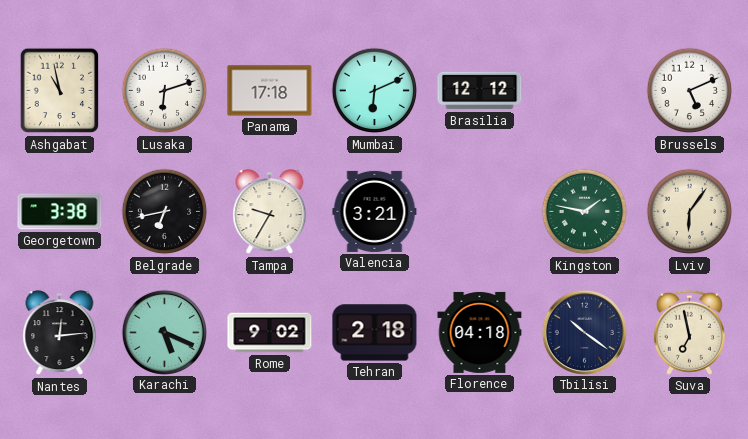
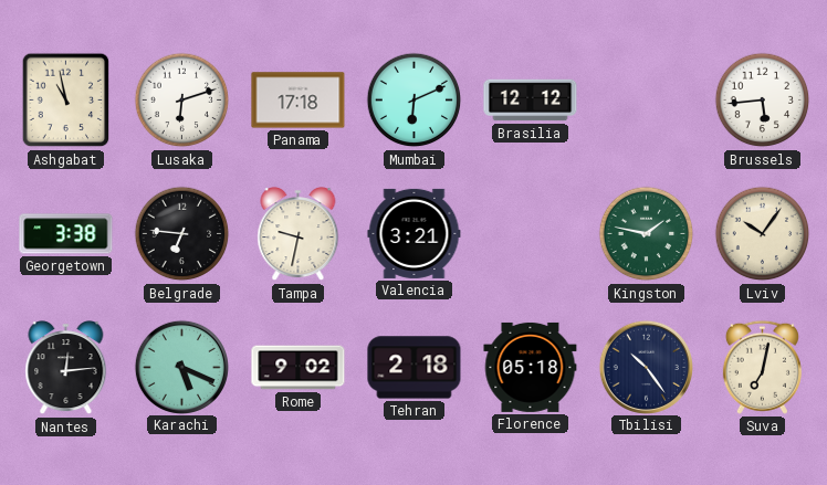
Brussels: 5:11 -> 5:44
Belgrade: 6:43 -> 6:46
Tampa: 9:35 -> 9:32
Lviv: 6:06 -> 10:06
Florence: 04:18 -> 05:18
Tbilisi: 10:21 -> 10:24
Suva: 6:58 -> 7:02
